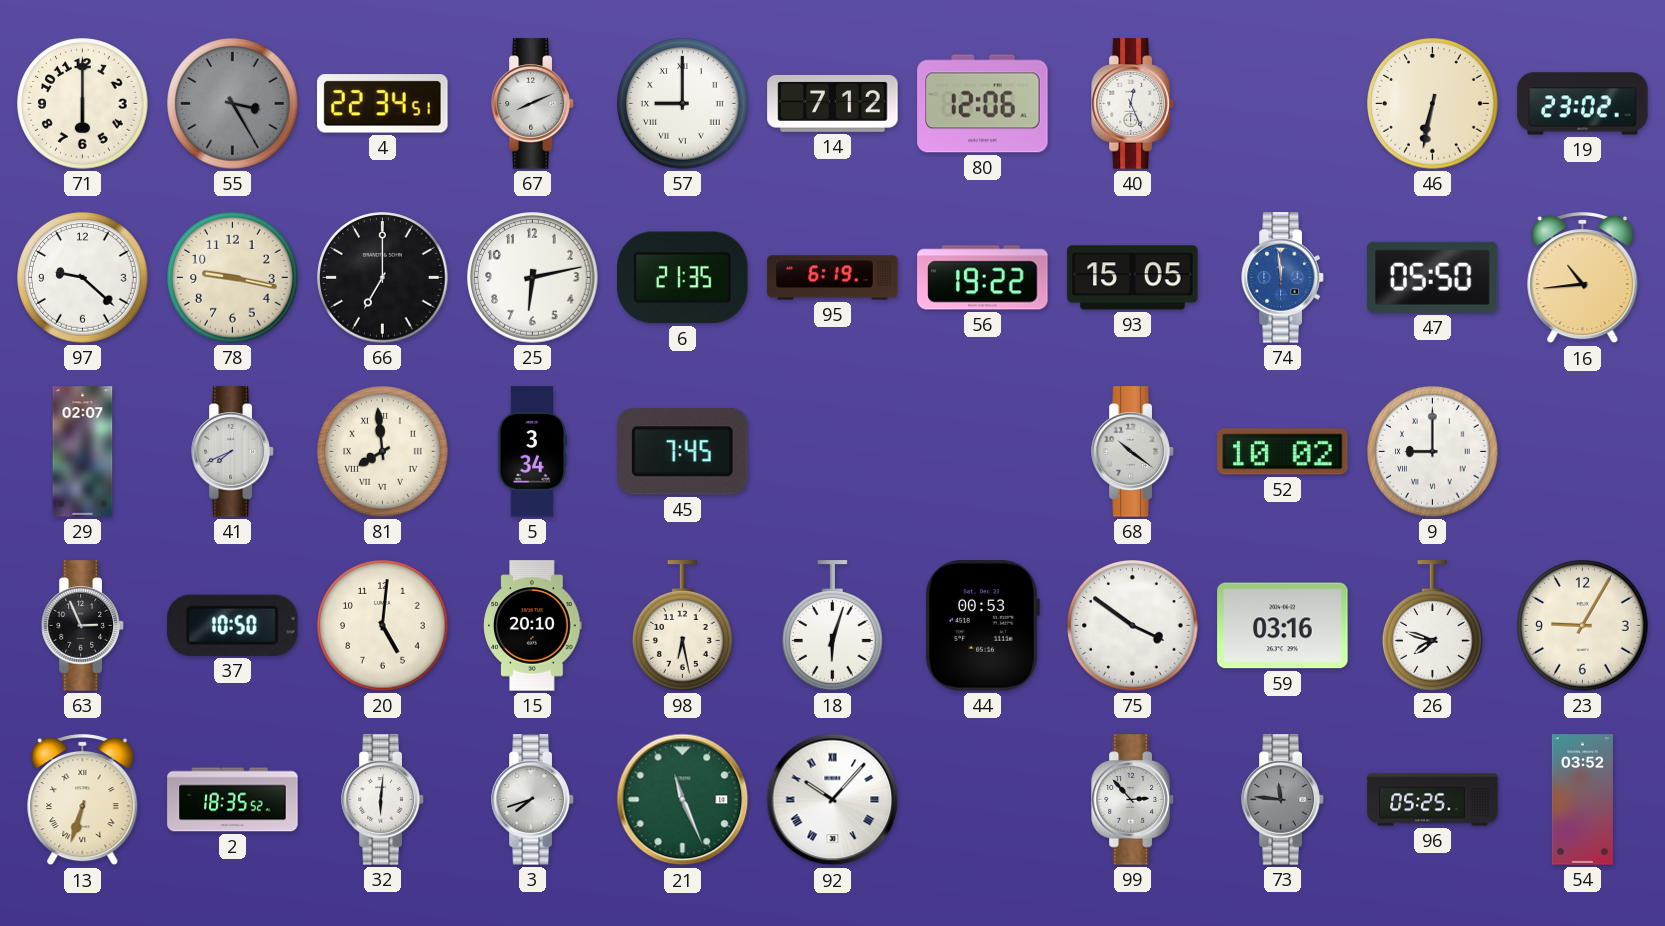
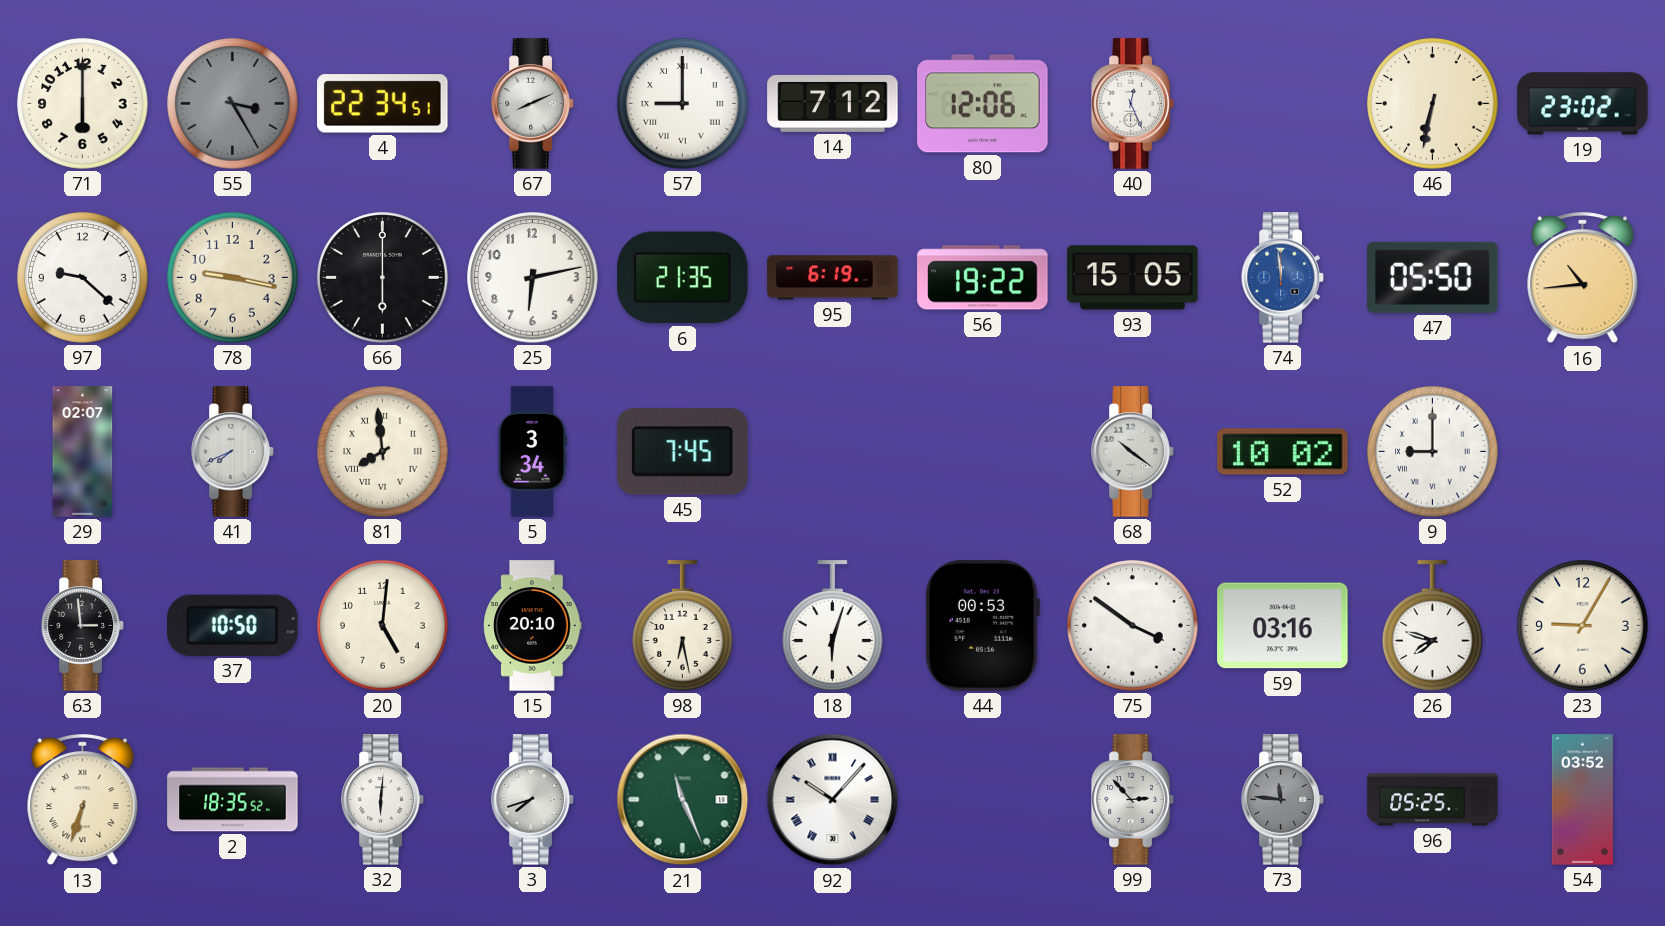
66: 7:00 -> 6:00
63: 2:56 -> 2:59
